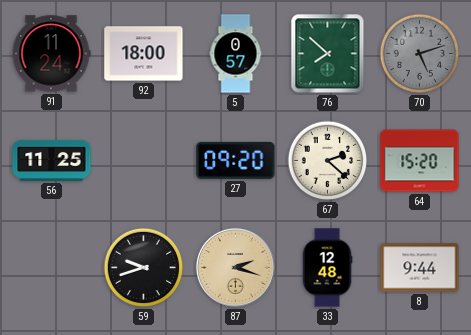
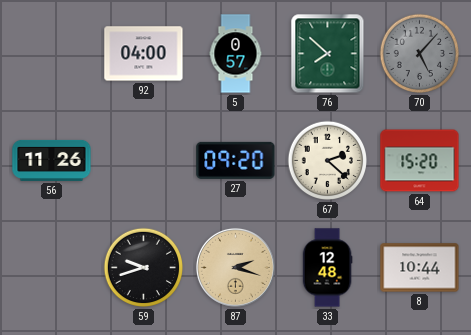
91: 11:24 -> none
92: 18:00 -> 04:00
70: 5:12 -> 5:07
56: 11:25 -> 11:26
8: 9:44 -> 10:44
